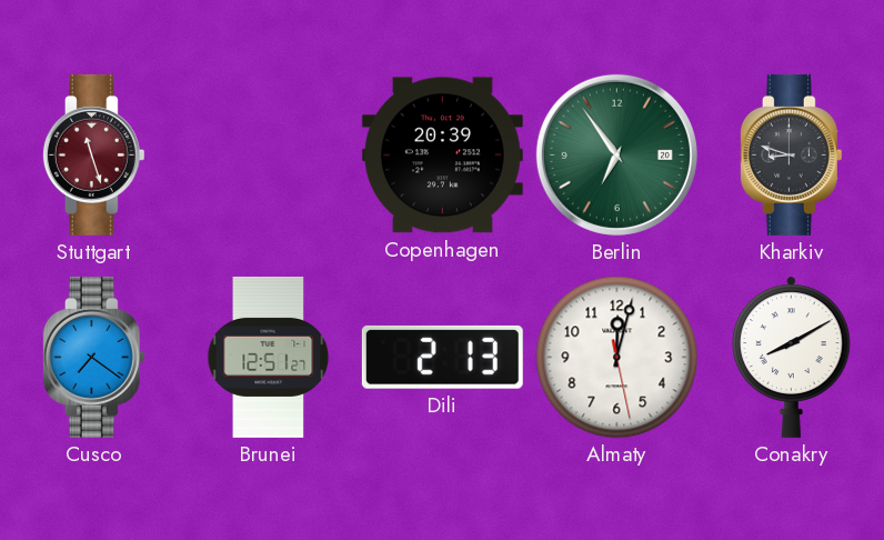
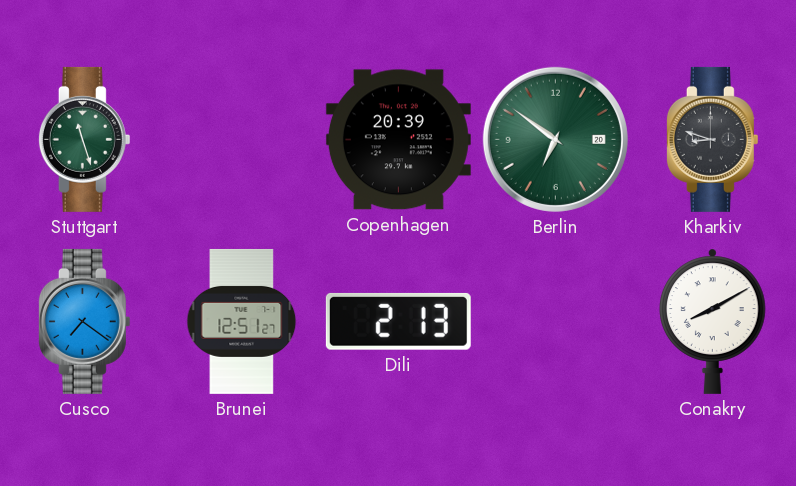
Stuttgart dial: burgundy -> green
Berlin: 6:54 -> 6:51
Almaty: 12:02 -> none
